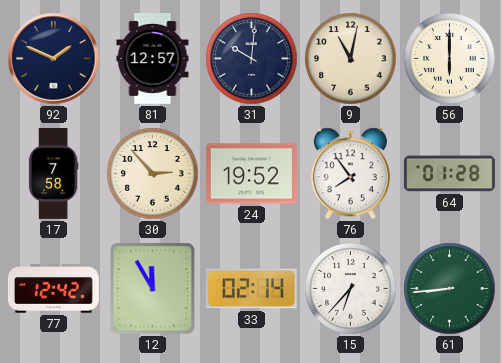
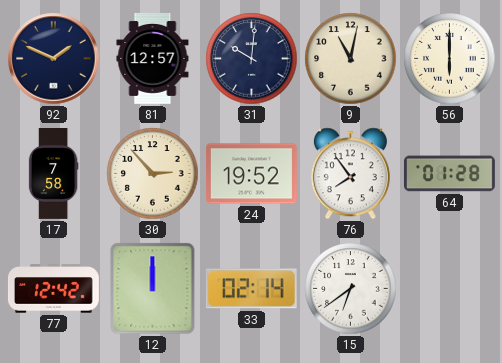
12: 11:55 -> 12:00
15: 6:37 -> 6:39
61: 8:44 -> none
